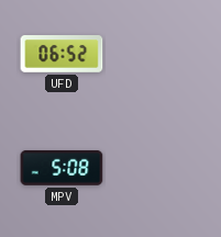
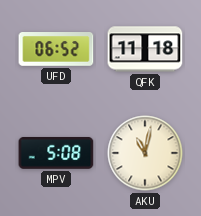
QFK: none -> 11:18
AKU: none -> 11:02
